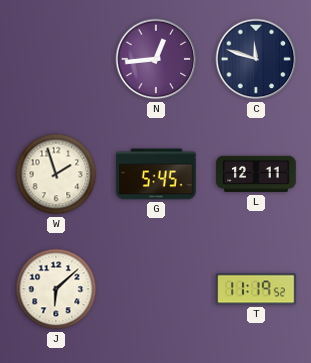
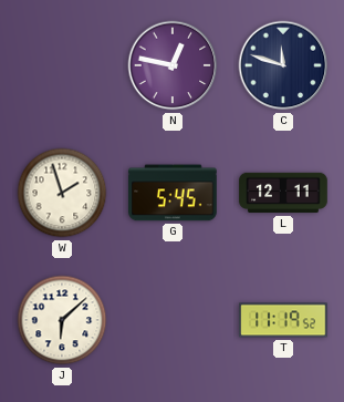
N: 12:44 -> 12:47
